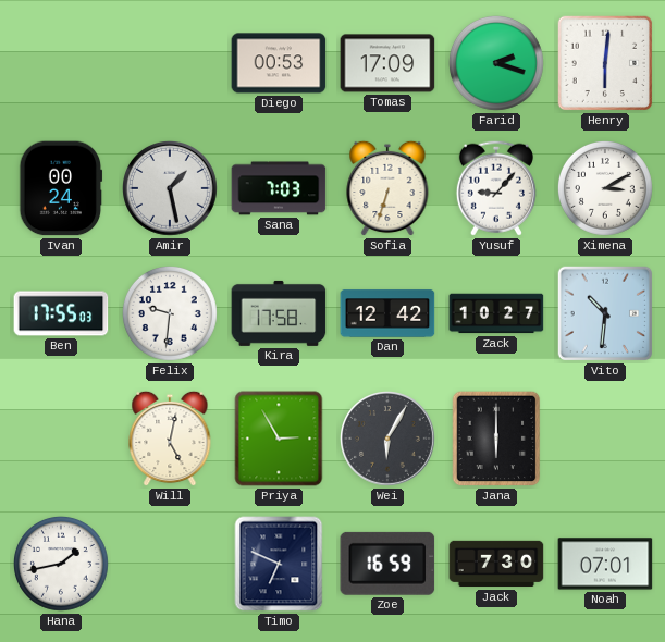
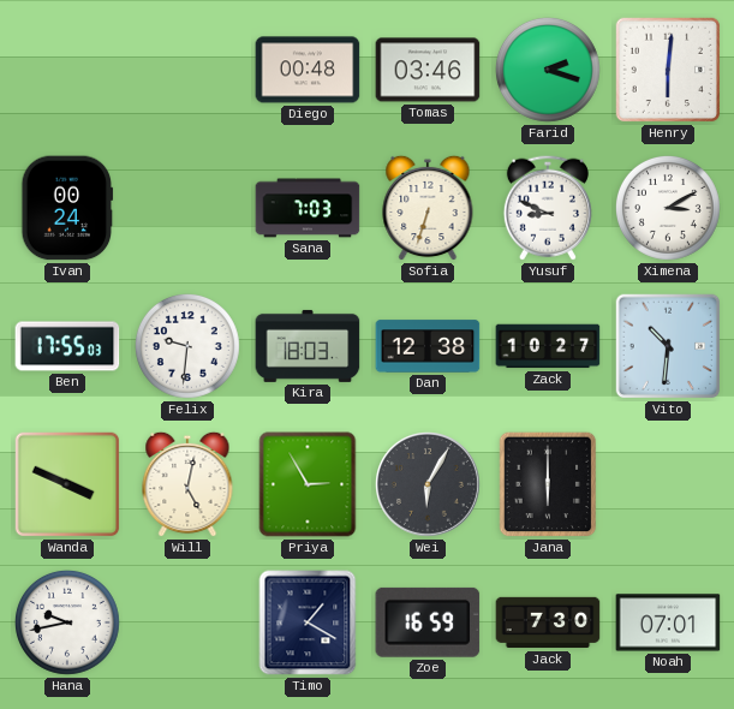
Diego: 00:53 -> 00:48
Tomas: 17:09 -> 03:46
Amir: 1:28 -> none
Yusuf: 9:07 -> 8:49
Kira: 17:58 -> 18:03
Dan: 12:42 -> 12:38
Wanda: none -> 3:49
Hana: 1:43 -> 9:43
Timo: 6:49 -> 1:20
